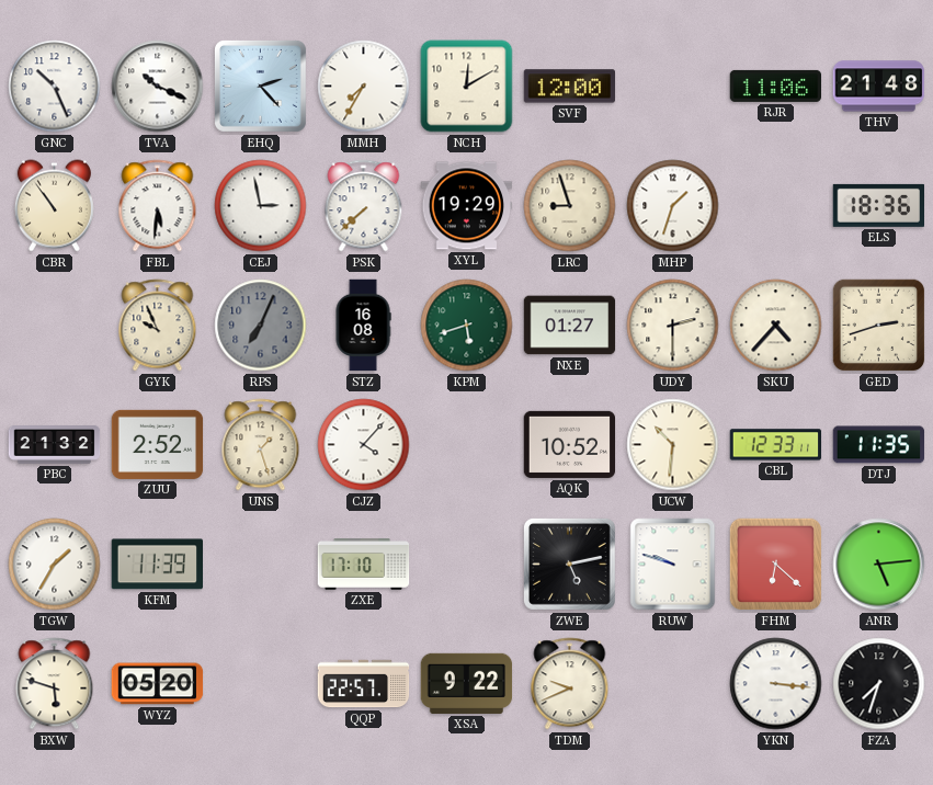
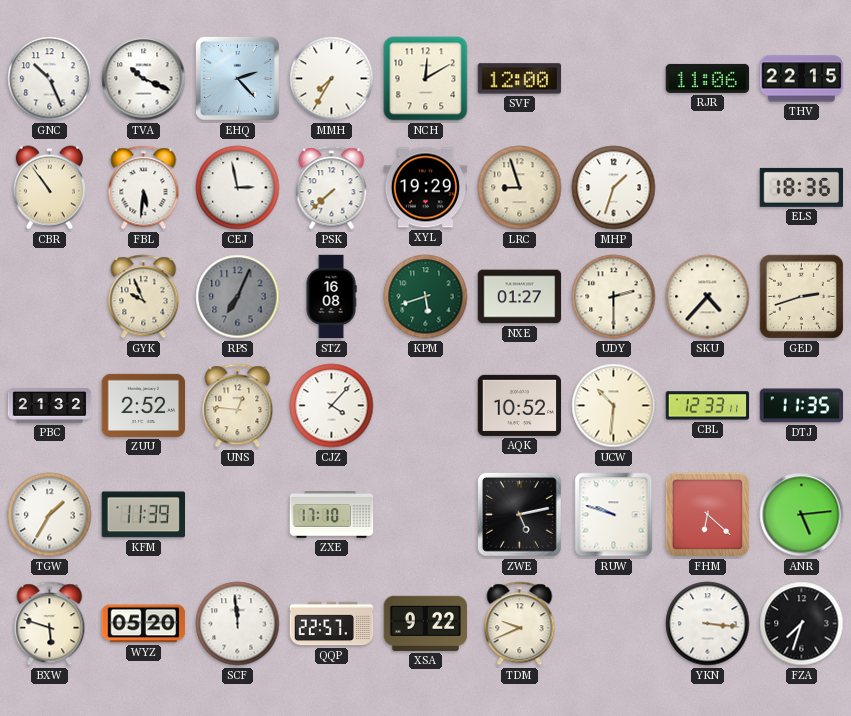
THV: 21:48 -> 22:15
UNS: 1:27 -> 12:46
SCF: none -> 11:59
